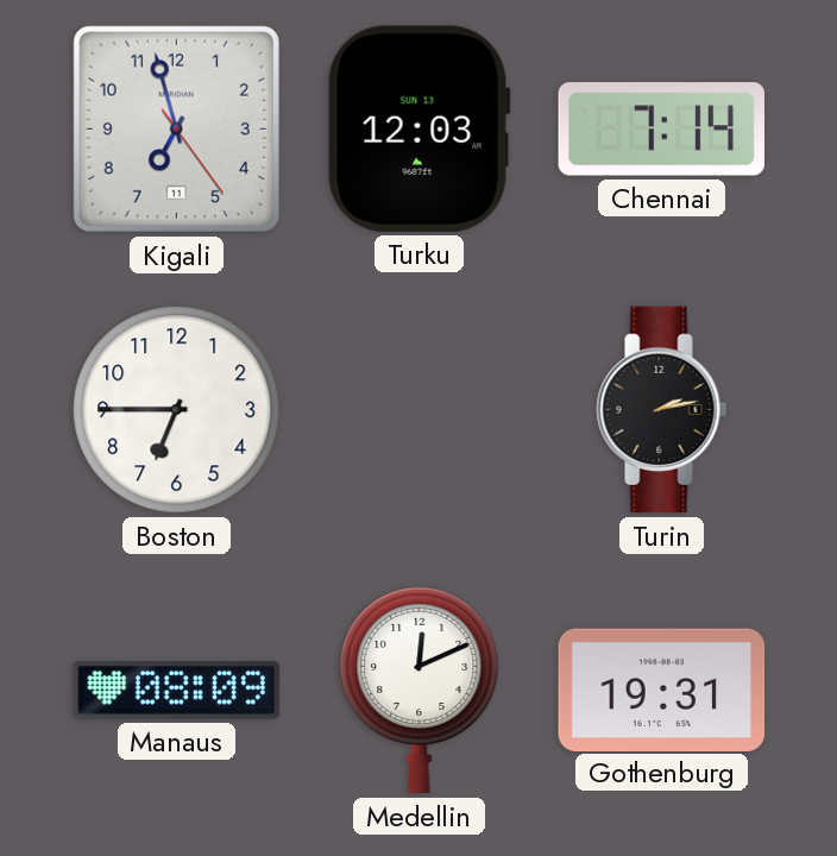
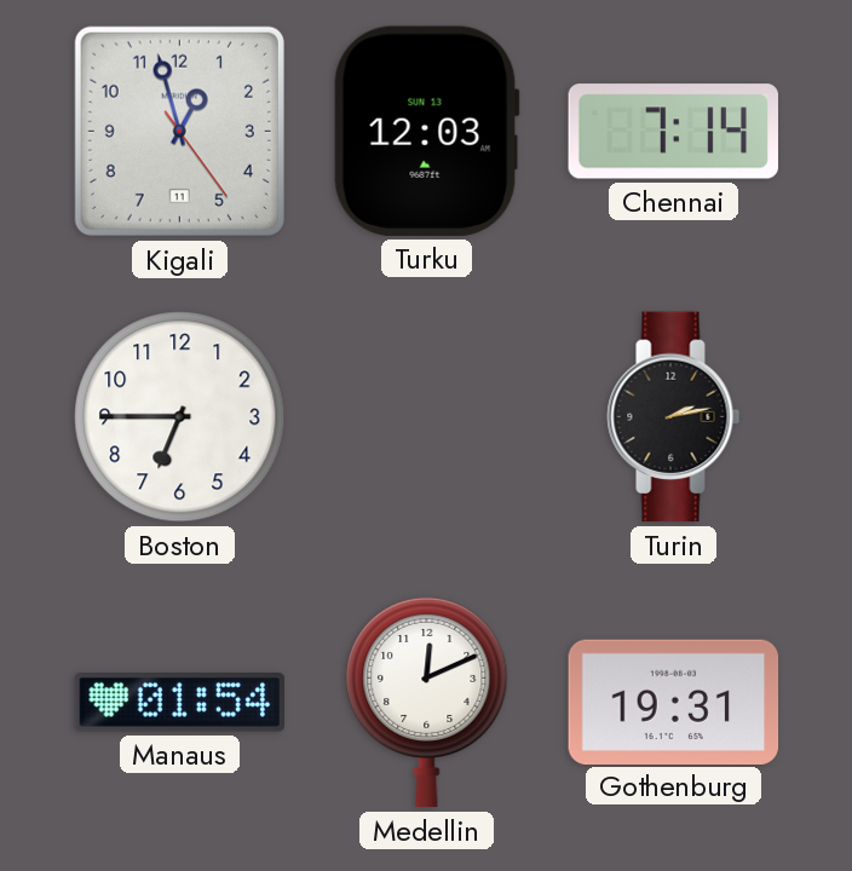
Kigali: 6:57 -> 12:57
Manaus: 08:09 -> 01:54
